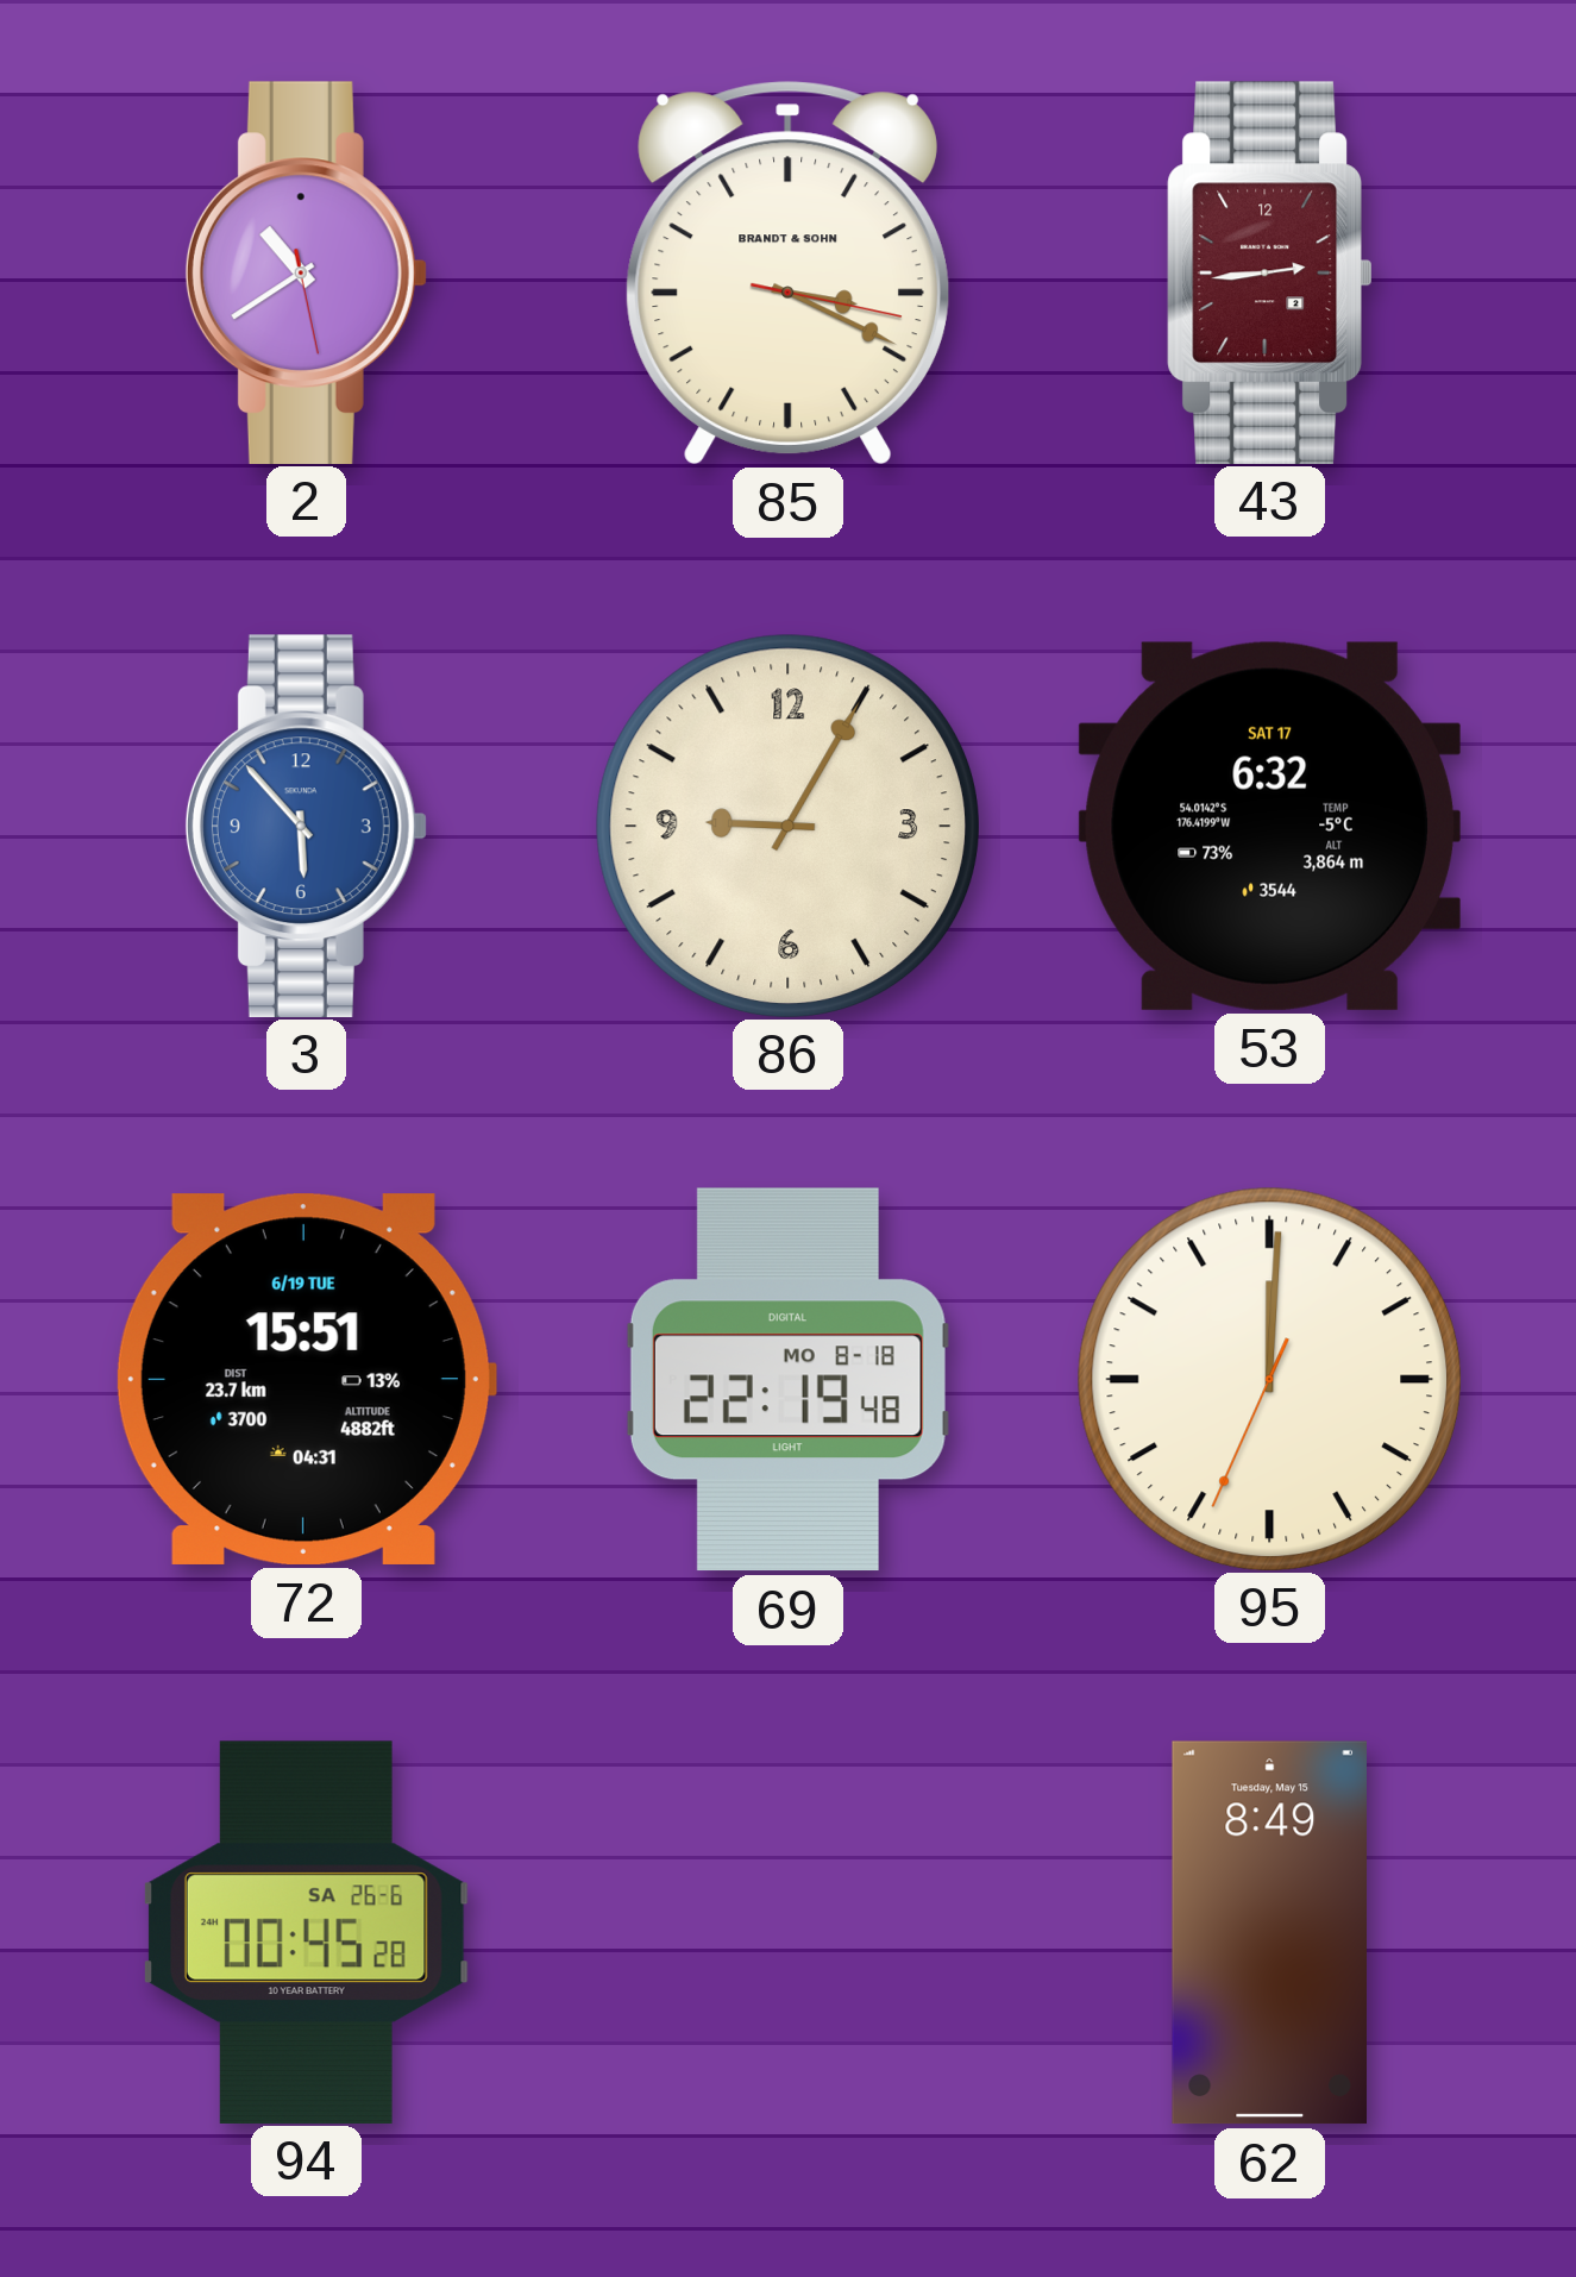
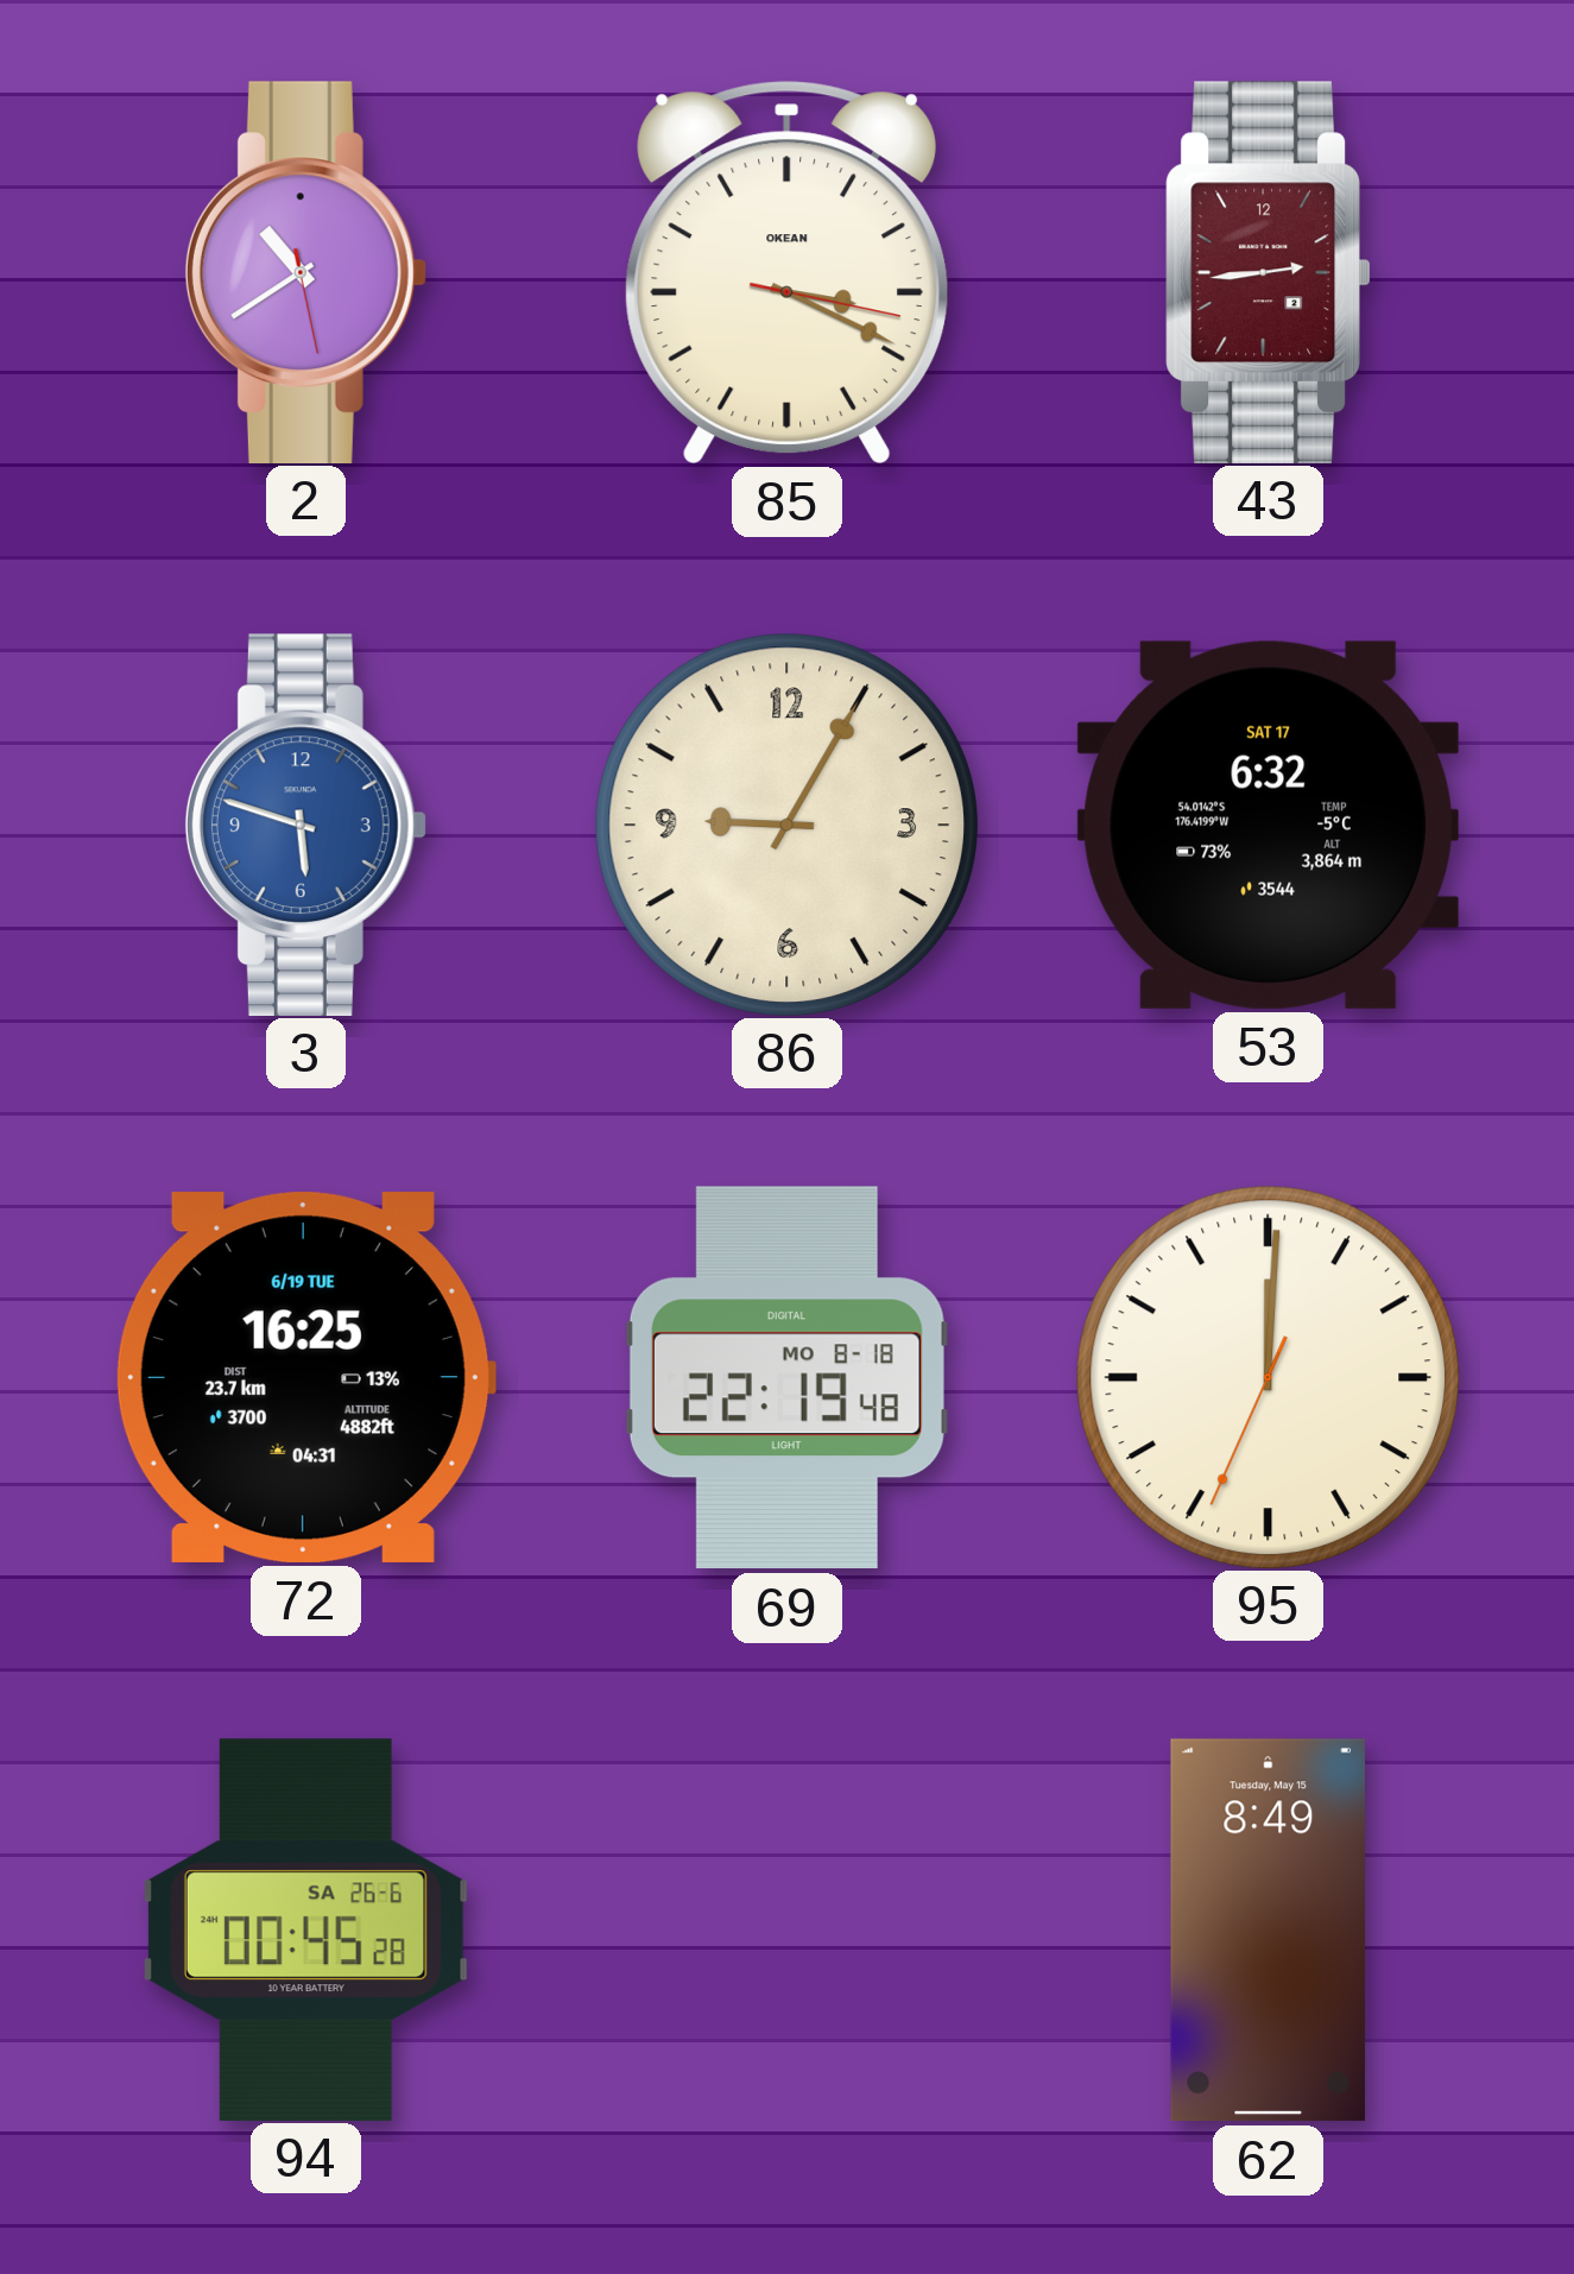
85 brand: BRANDT & SOHN -> OKEAN
3: 5:53 -> 5:48
72: 15:51 -> 16:25
